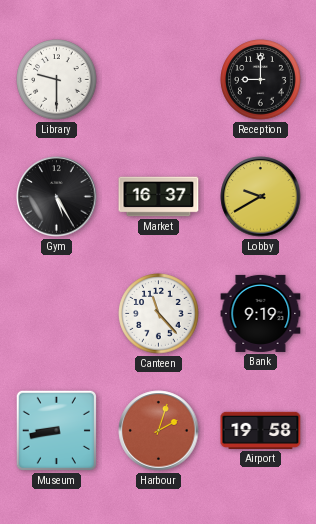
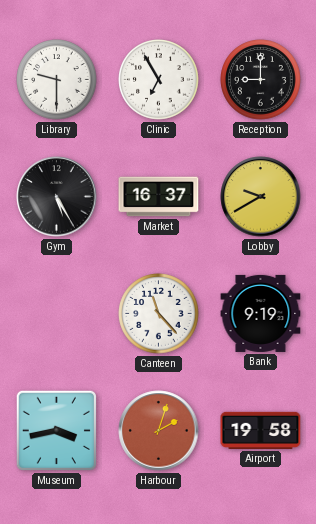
Clinic: none -> 6:55
Museum: 8:43 -> 3:43
